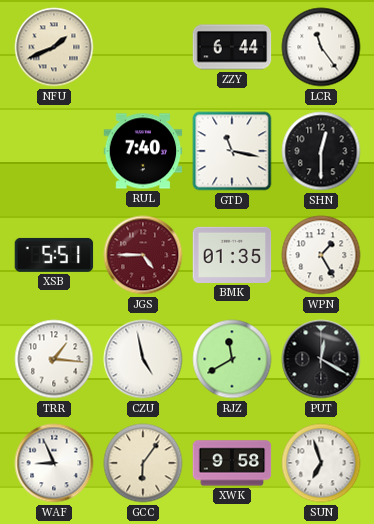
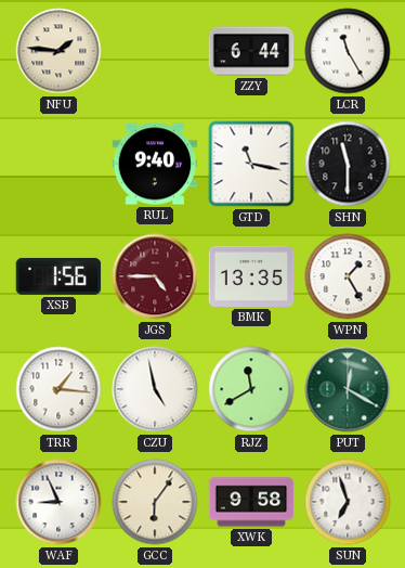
NFU: 1:41 -> 1:46
LCR: 11:24 -> 11:25
RUL: 7:40 -> 9:40
SHN: 12:30 -> 11:30
XSB: 5:51 -> 1:56
BMK: 01:35 -> 13:35
PUT dial: black -> green
